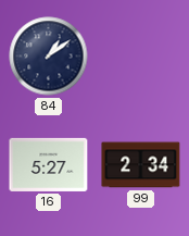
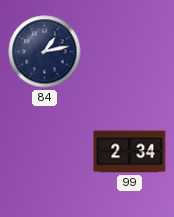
84: 1:09 -> 1:13
16: 5:27 -> none
